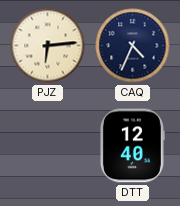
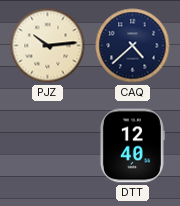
PJZ: 6:14 -> 10:14
CAQ: 4:34 -> 4:38
